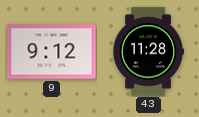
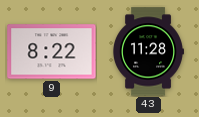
9: 9:12 -> 8:22
